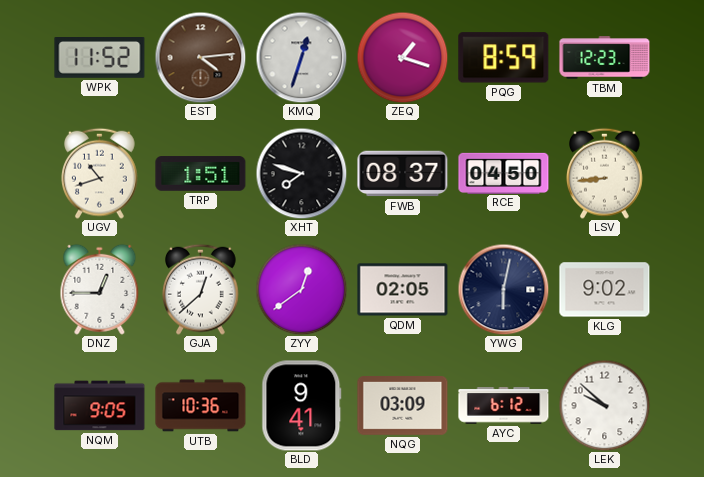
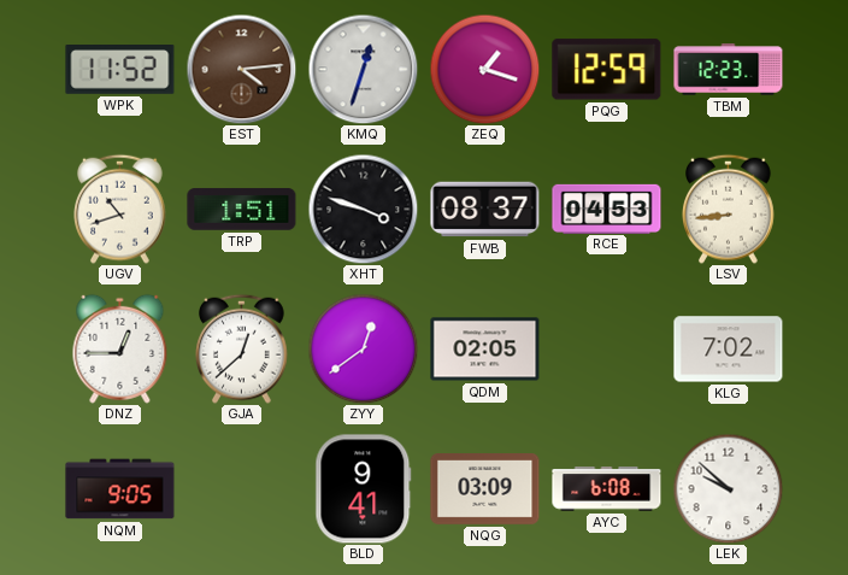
PQG: 8:59 -> 12:59
XHT: 7:48 -> 3:48
RCE: 04:50 -> 04:53
YWG: 6:02 -> none
KLG: 9:02 -> 7:02
UTB: 10:36 -> none
AYC: 6:12 -> 6:08
